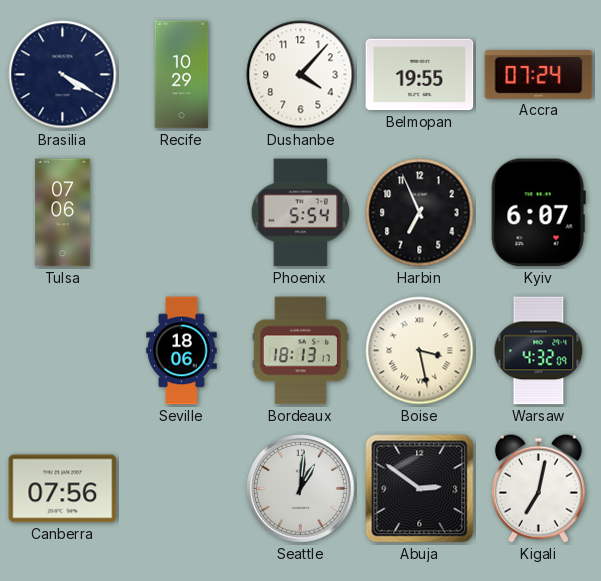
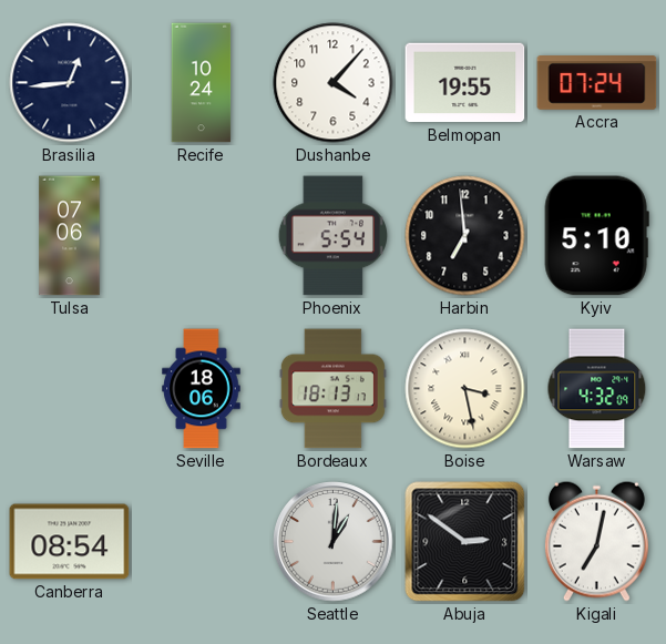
Brasilia: 4:20 -> 12:44
Recife: 10:29 -> 10:24
Harbin: 6:56 -> 6:59
Kyiv: 6:07 -> 5:10
Canberra: 07:56 -> 08:54
